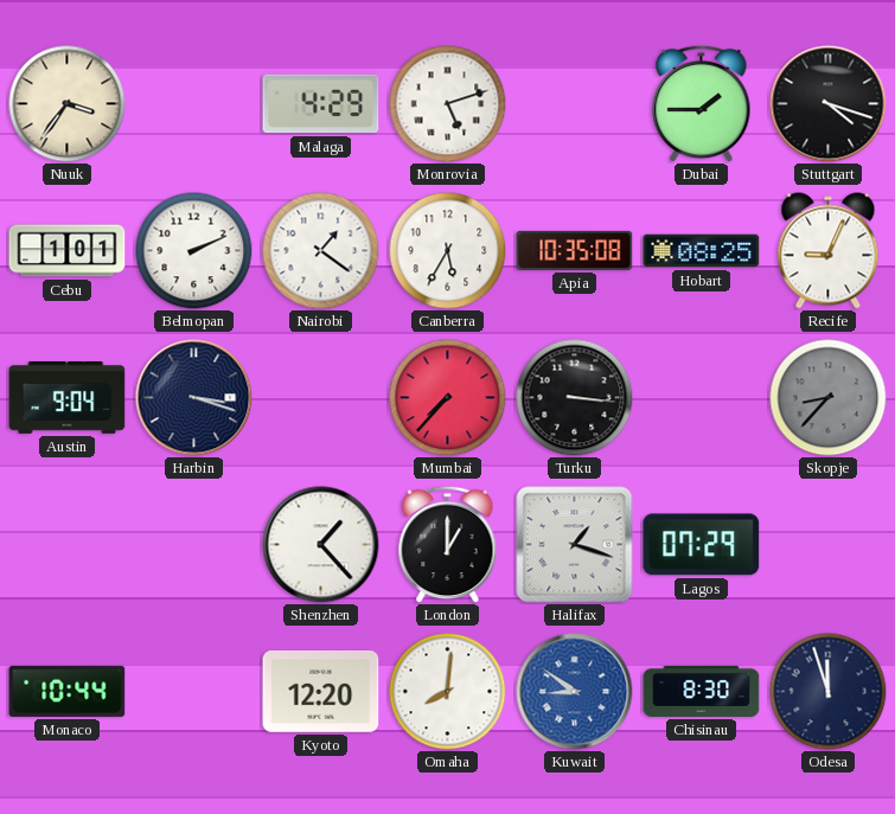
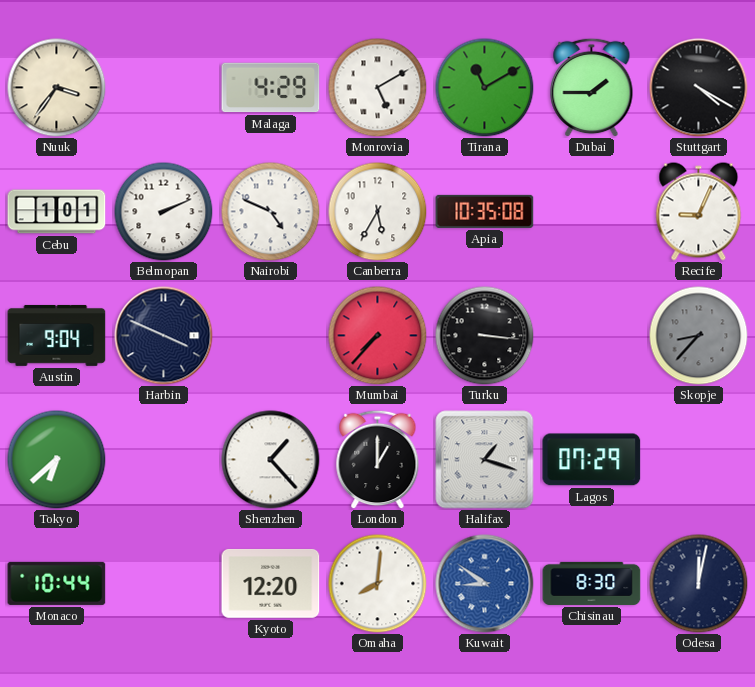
Monrovia: 5:12 -> 5:10
Tirana: none -> 11:10
Stuttgart: 4:18 -> 4:20
Nairobi: 1:21 -> 4:49
Hobart: 08:25 -> none
Harbin: 3:18 -> 3:49
Tokyo: none -> 6:38
Odesa: 11:57 -> 12:02
